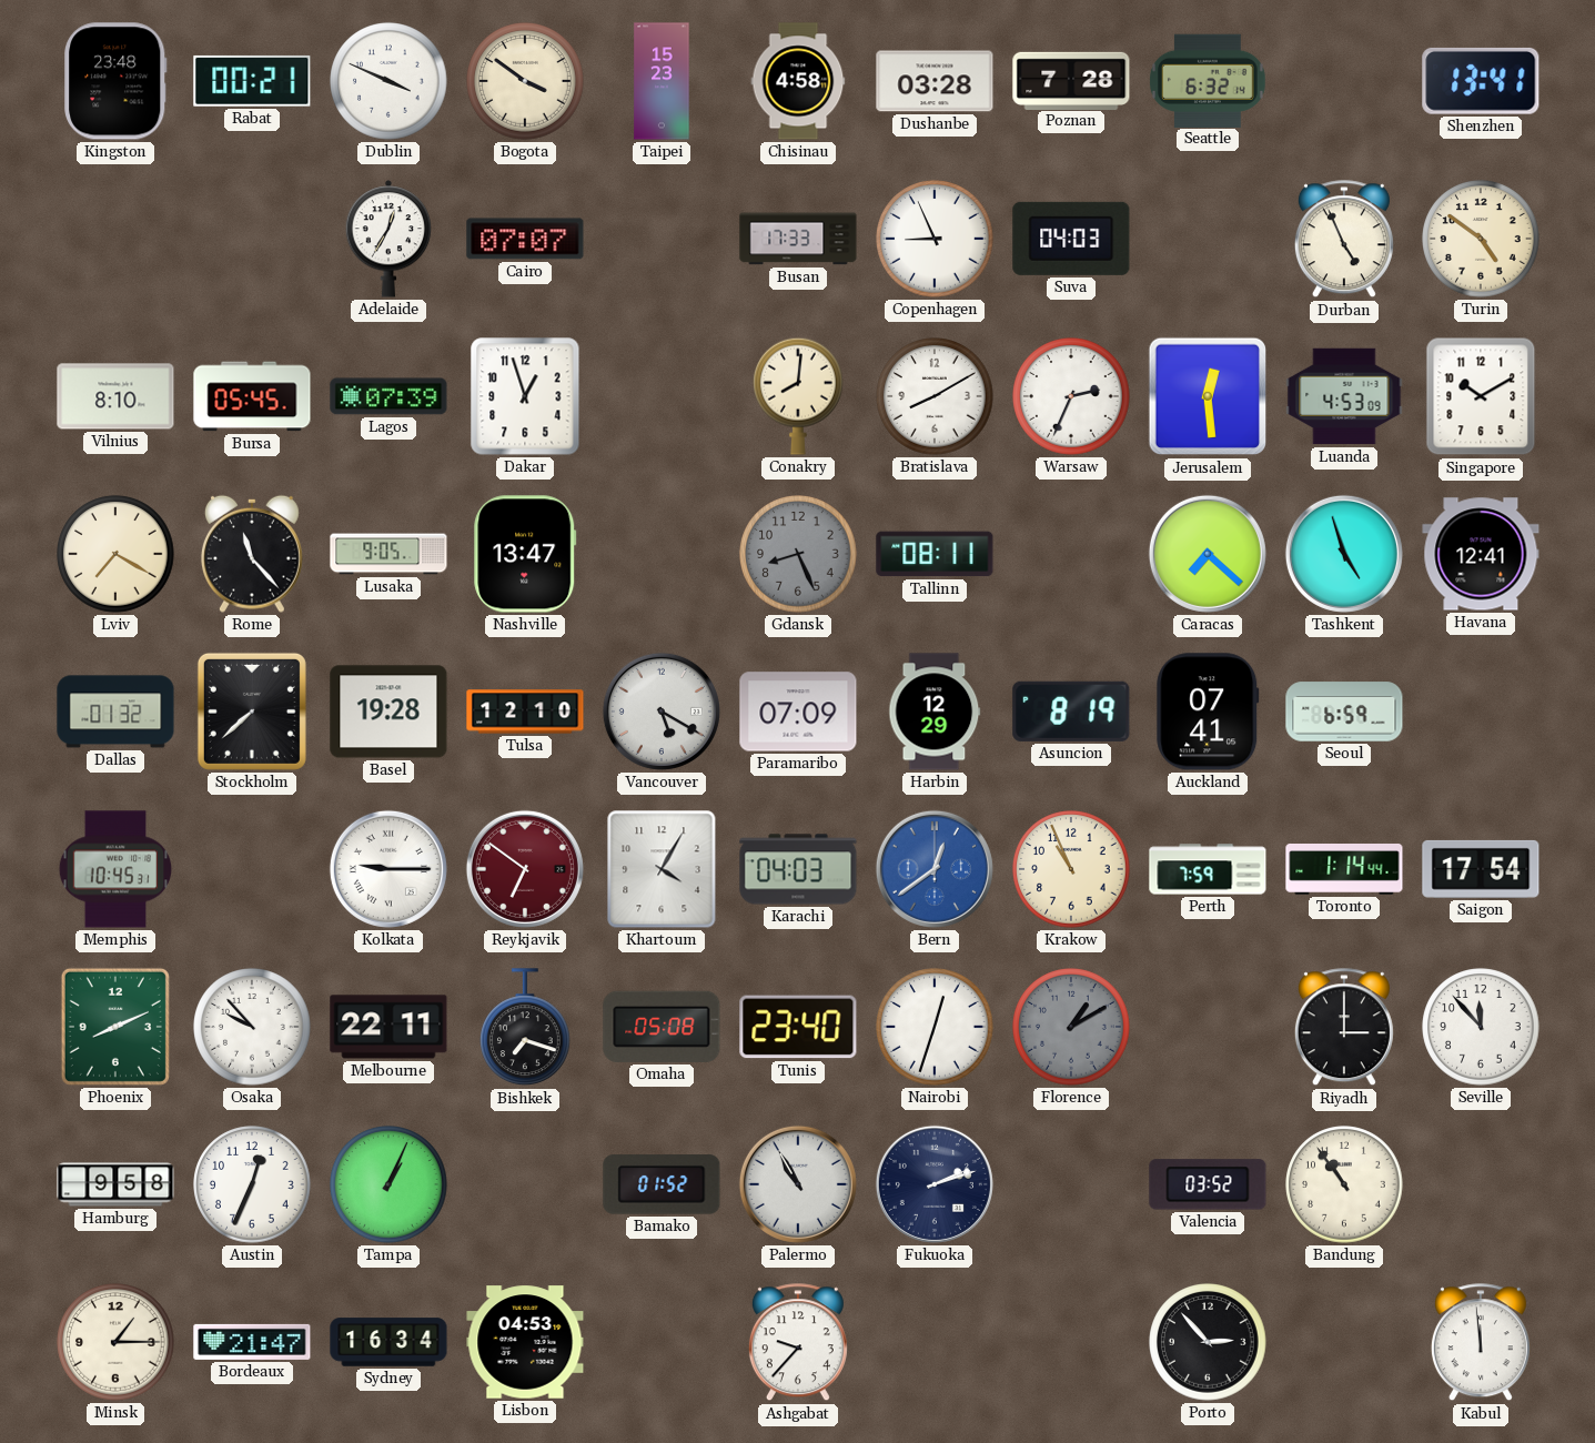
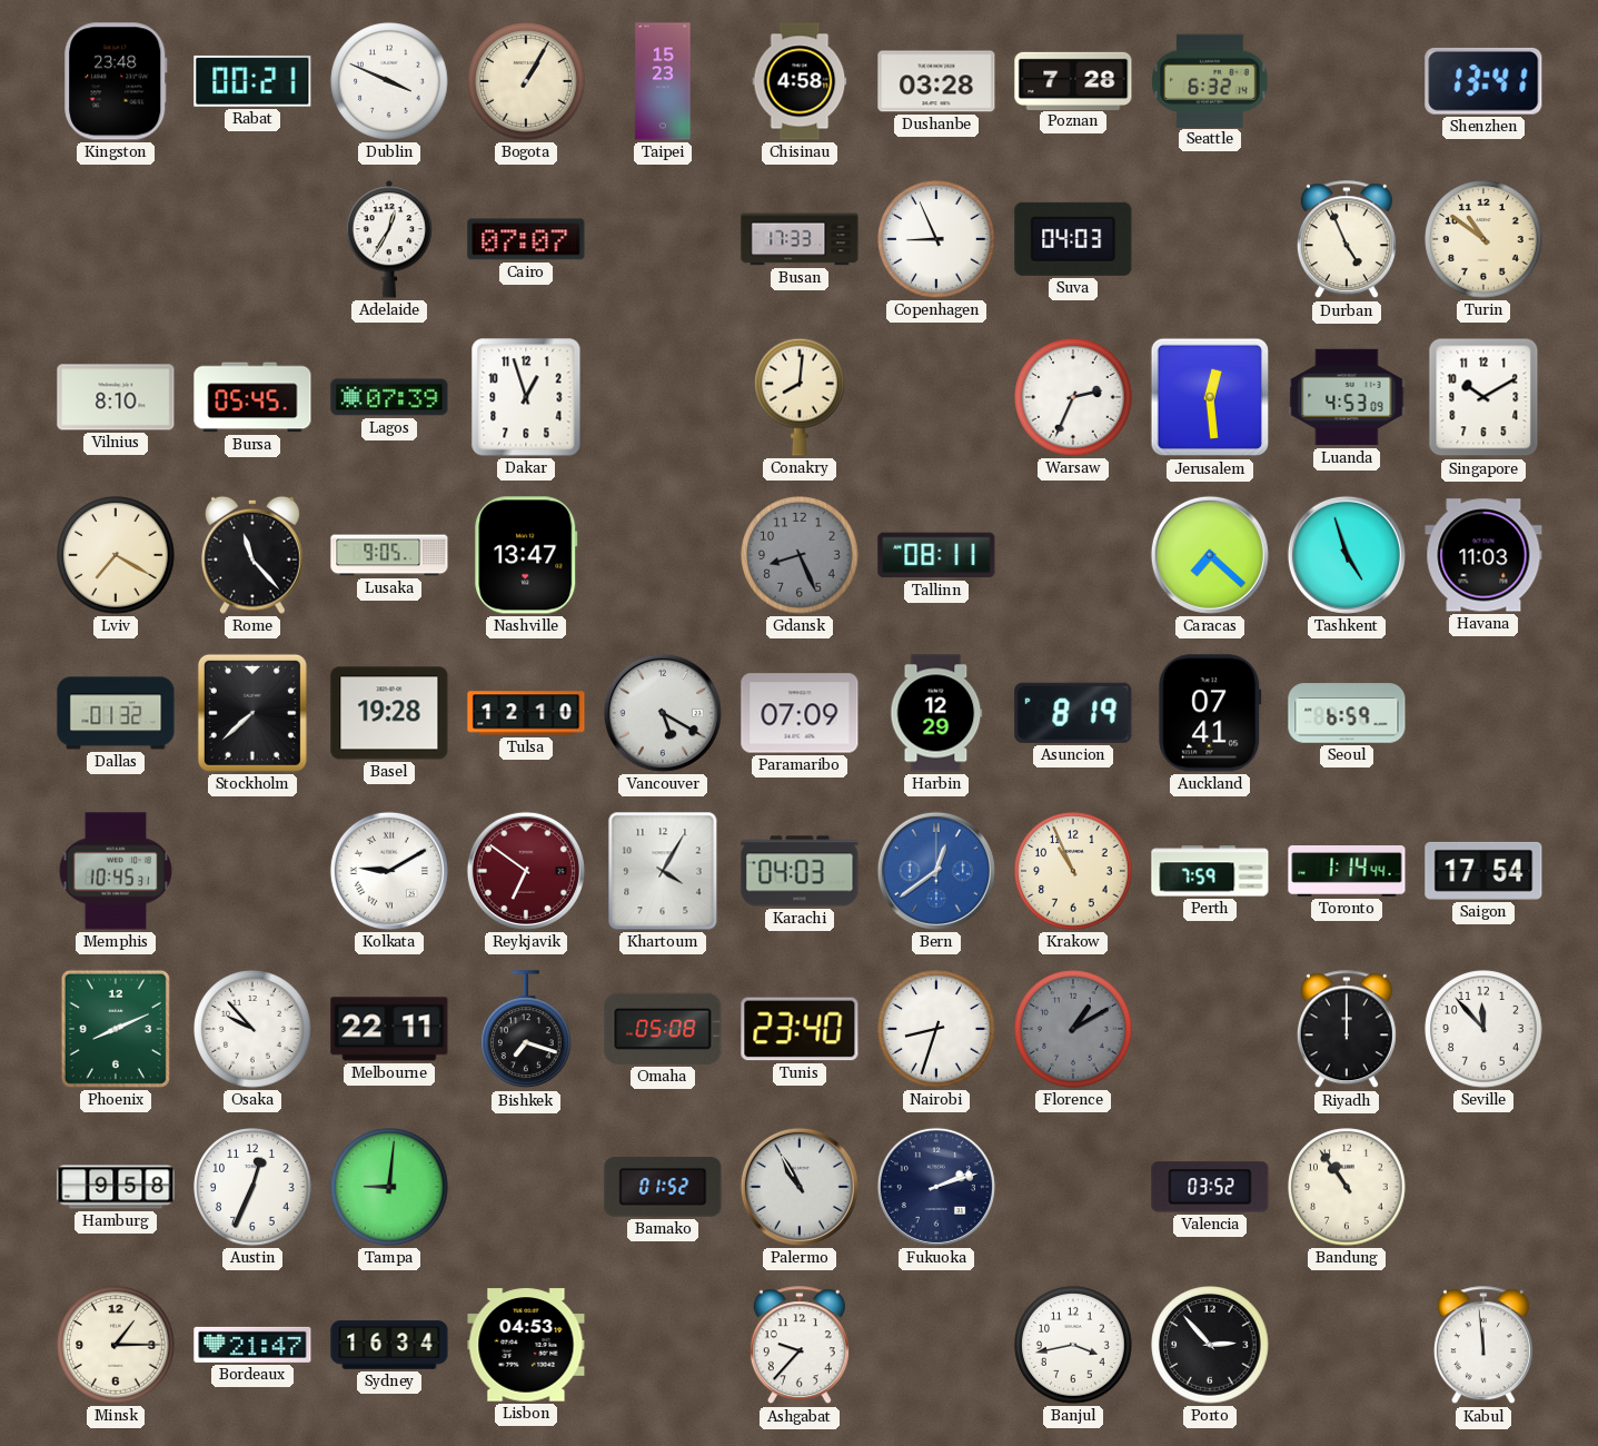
Bogota: 3:51 -> 1:05
Turin: 4:51 -> 10:51
Bratislava: 8:10 -> none
Havana: 12:41 -> 11:03
Kolkata: 9:15 -> 9:10
Nairobi: 12:33 -> 8:33
Riyadh: 3:00 -> 12:00
Tampa: 1:04 -> 9:01
Banjul: none -> 3:43
